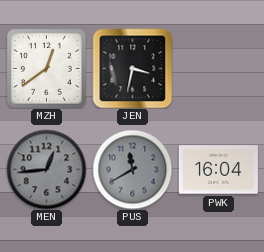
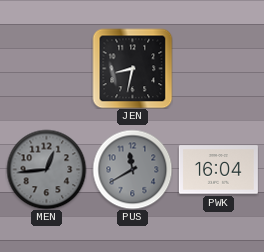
MZH: 12:39 -> none
JEN: 3:32 -> 8:32
